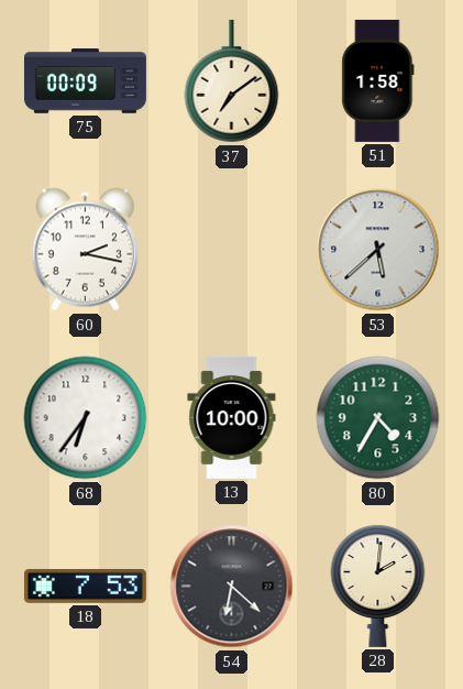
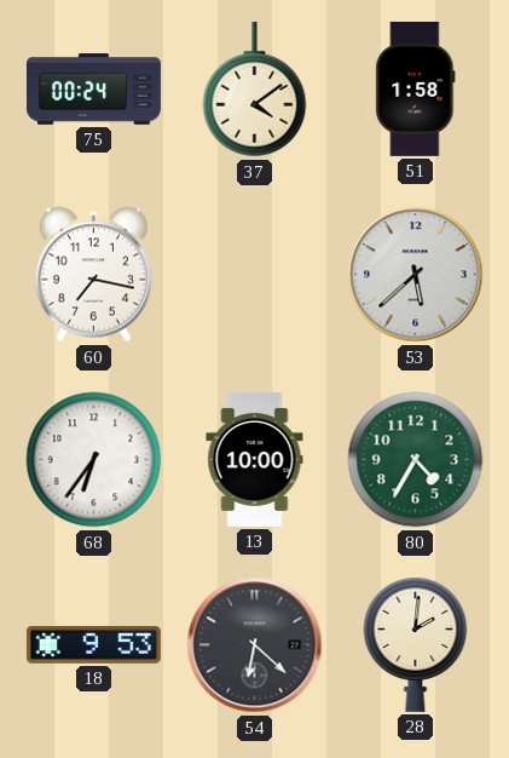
75: 00:09 -> 00:24
37: 7:09 -> 4:09
60: 2:17 -> 7:17
18: 7:53 -> 9:53
